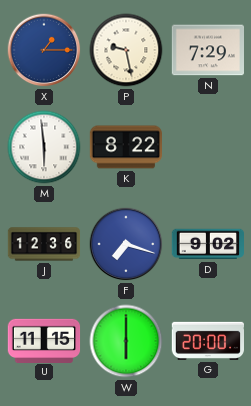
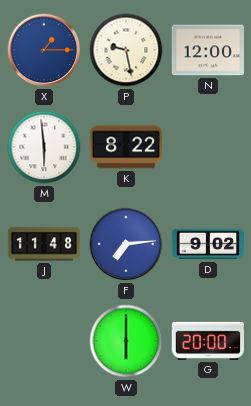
N: 7:29 -> 12:00
J: 12:36 -> 11:48
F: 7:18 -> 7:14
U: 11:15 -> none
